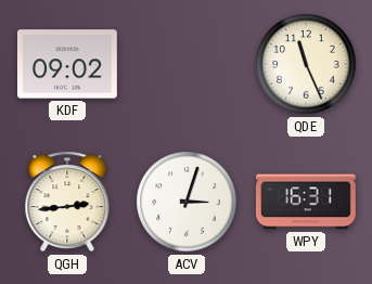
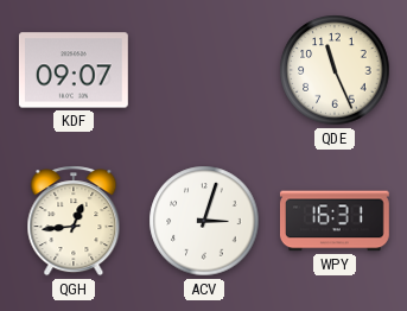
KDF: 09:02 -> 09:07
QGH: 2:44 -> 12:44
